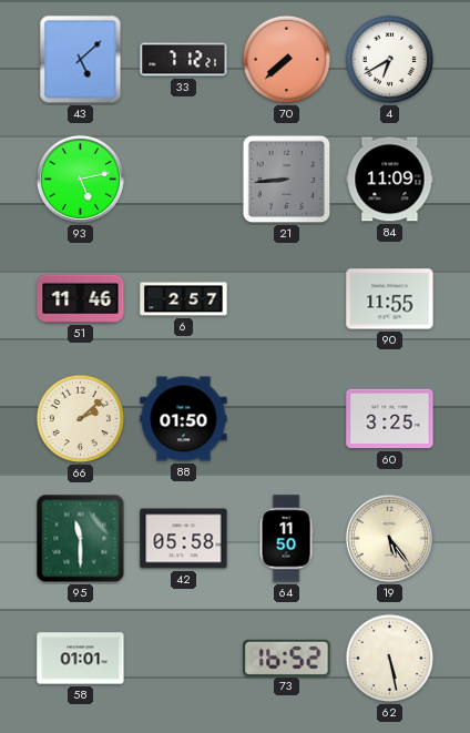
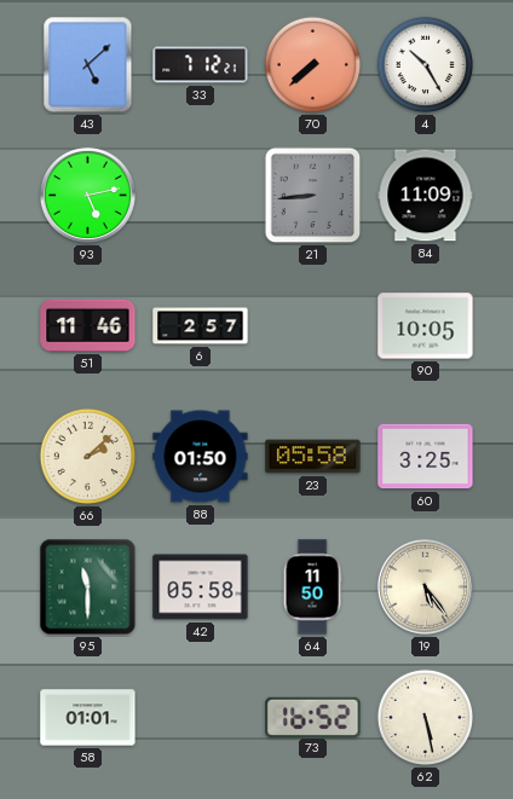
4: 6:40 -> 10:25
90: 11:55 -> 10:05
23: none -> 05:58
